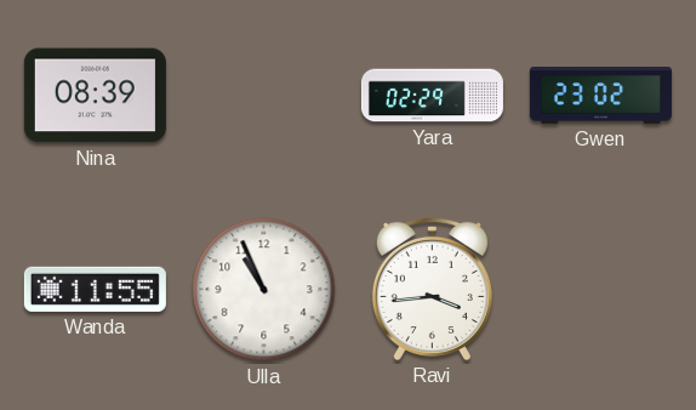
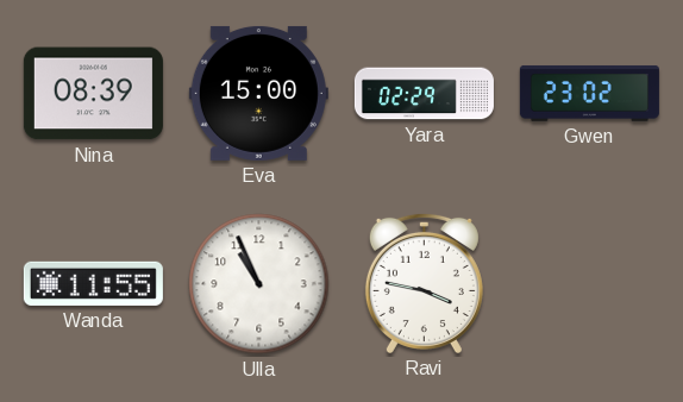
Eva: none -> 15:00
Ravi: 3:44 -> 3:47
